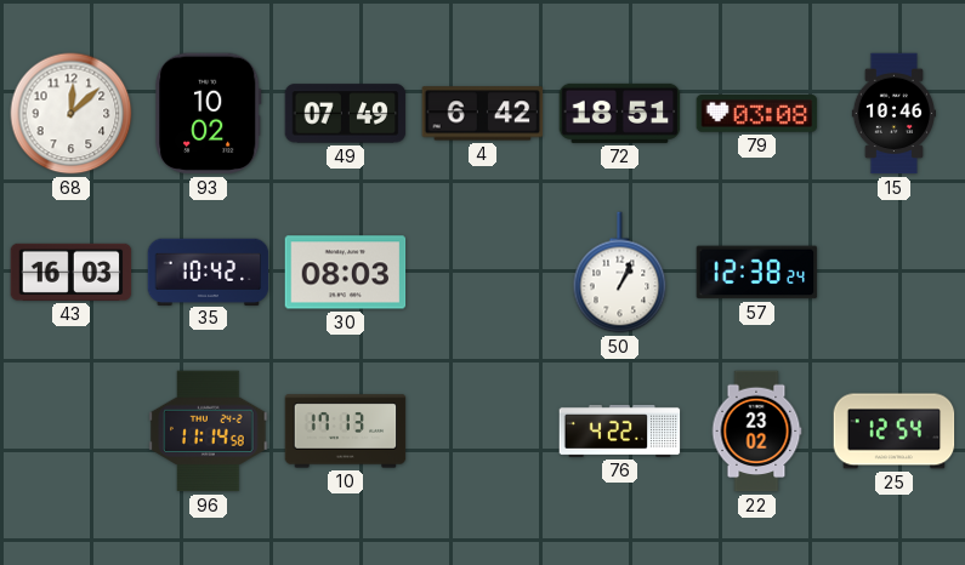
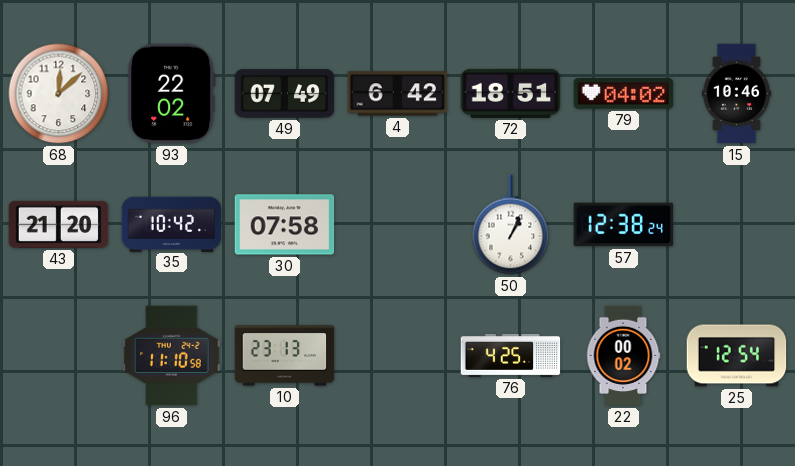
93: 10:02 -> 22:02
79: 03:08 -> 04:02
43: 16:03 -> 21:20
30: 08:03 -> 07:58
96: 11:14 -> 11:10
10: 17:13 -> 23:13
76: 4:22 -> 4:25
22: 23:02 -> 00:02
